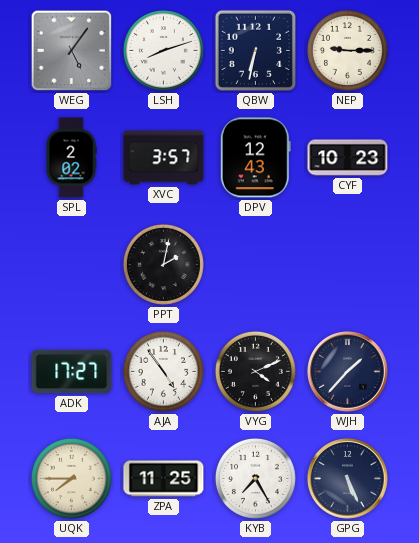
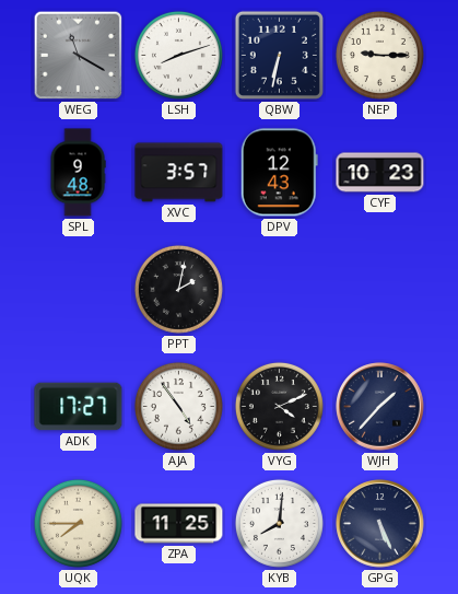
WEG: 5:06 -> 11:20
SPL: 2:02 -> 9:48
KYB: 7:25 -> 8:01
